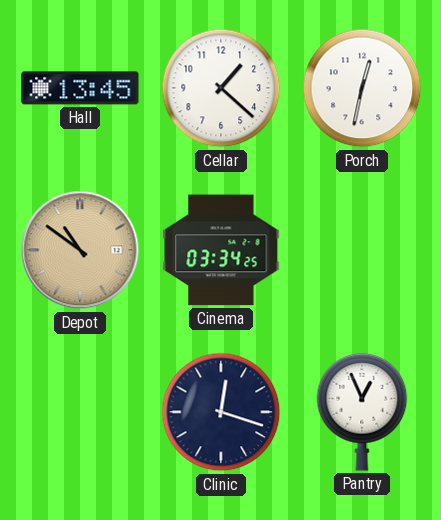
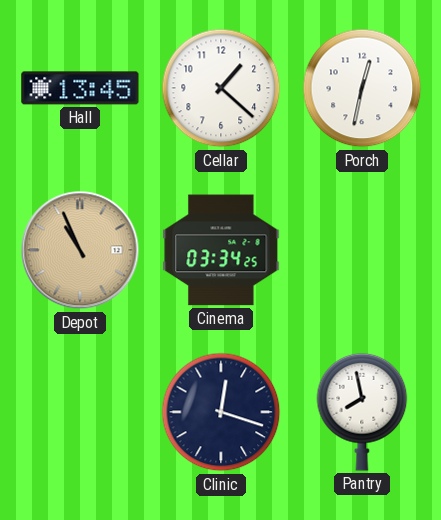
Depot: 10:51 -> 10:56
Pantry: 12:56 -> 7:58
